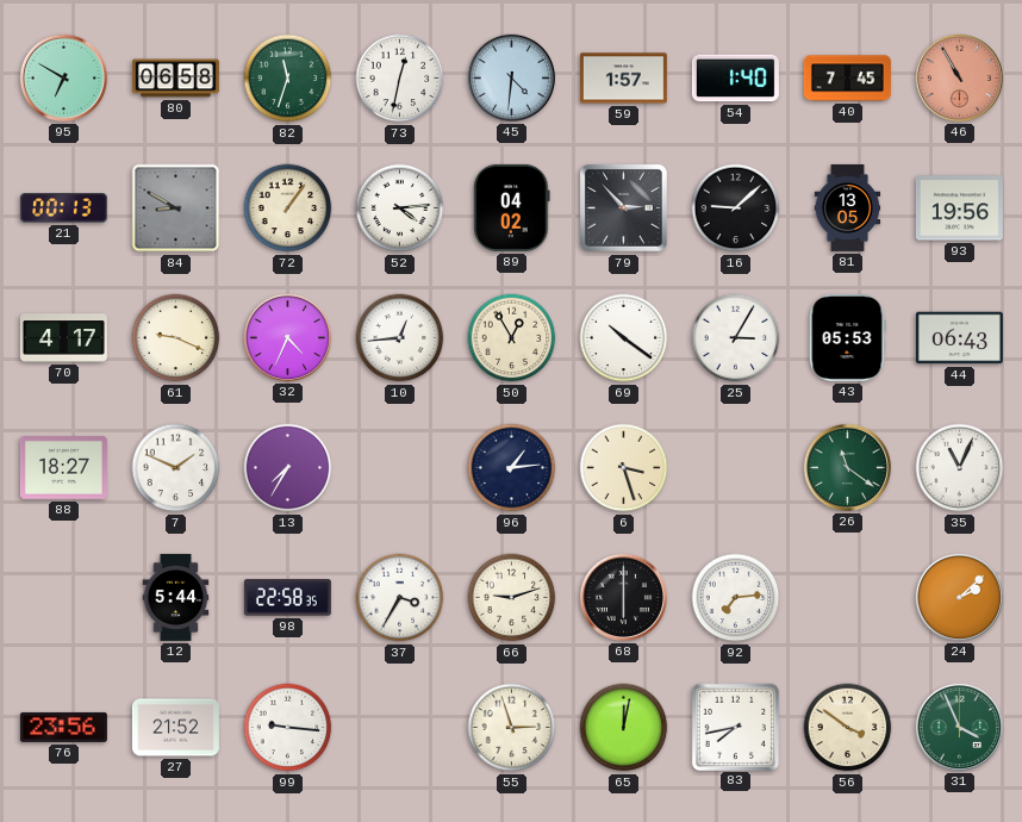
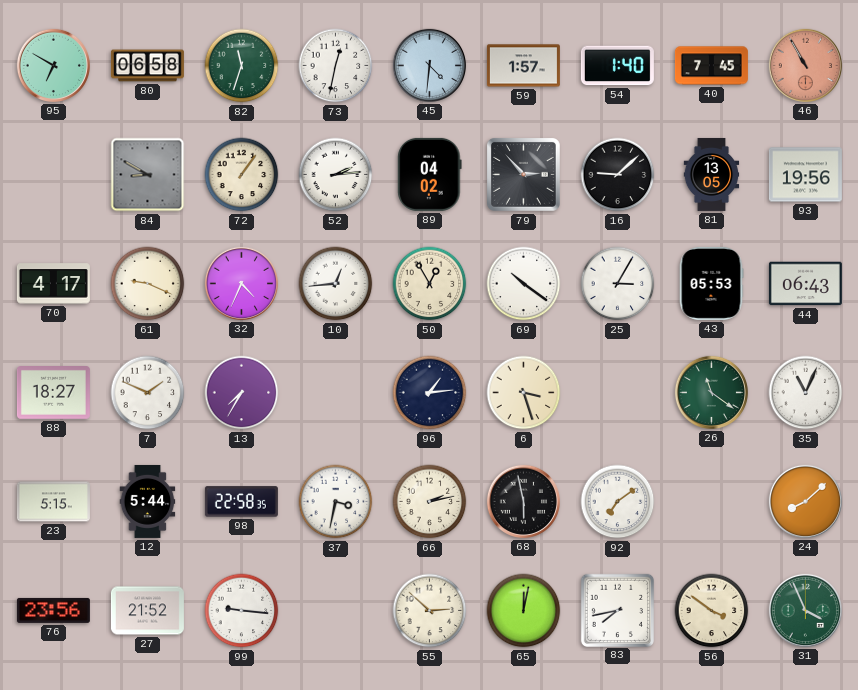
21: 00:13 -> none
52: 4:14 -> 2:14
23: none -> 5:15
37: 3:35 -> 3:32
66: 9:12 -> 2:13
68: 6:00 -> 5:58
92: 7:14 -> 7:09
24: 2:08 -> 8:08
55: 2:57 -> 2:52
